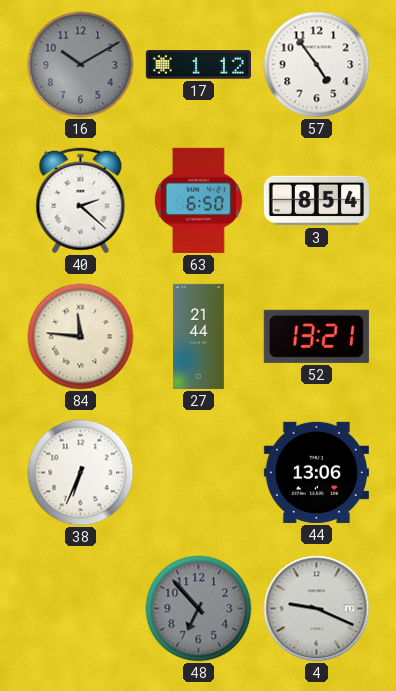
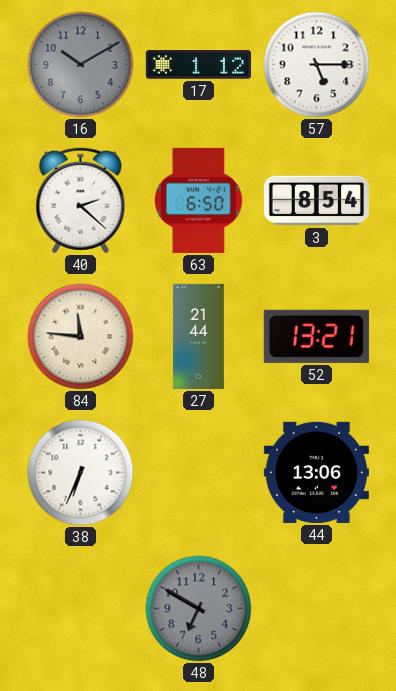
57: 4:54 -> 5:15
48: 6:53 -> 6:50
4: 9:19 -> none
